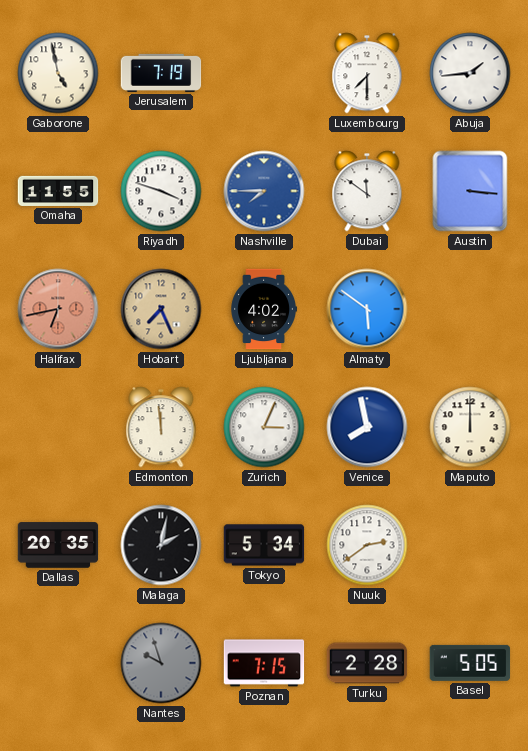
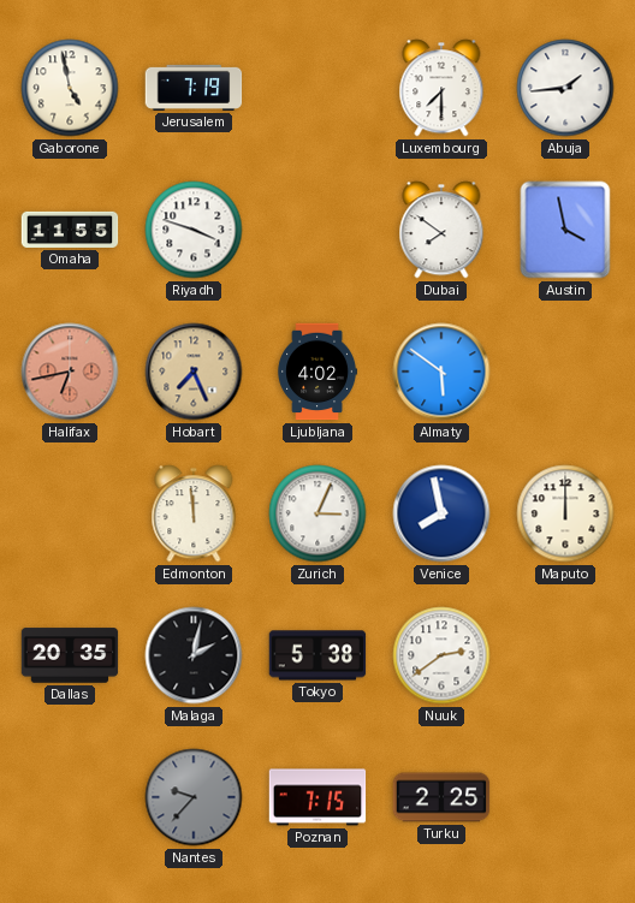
Nashville: 7:45 -> none
Dubai: 11:51 -> 7:51
Austin: 3:16 -> 3:58
Tokyo: 5:34 -> 5:38
Nantes: 9:57 -> 9:37
Turku: 2:28 -> 2:25
Basel: 5:05 -> none
